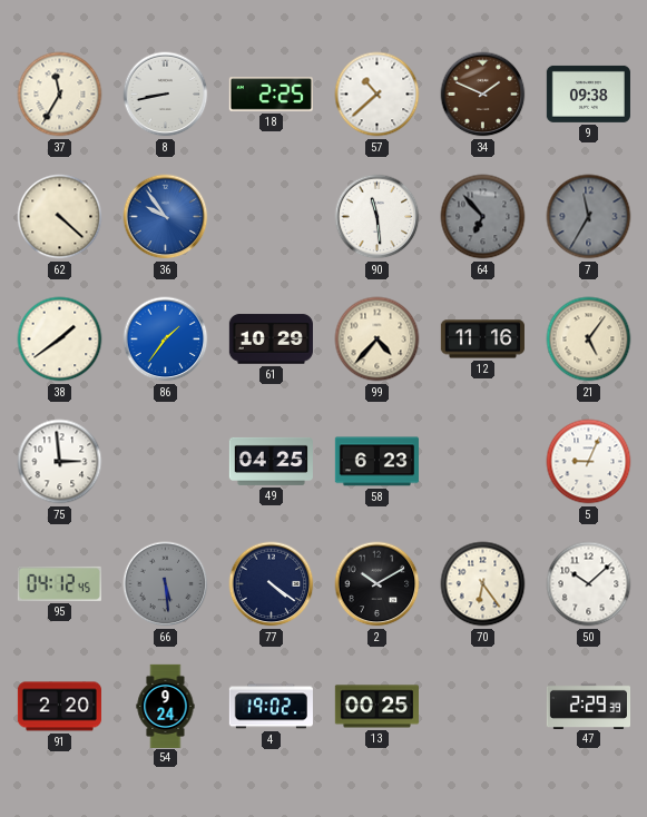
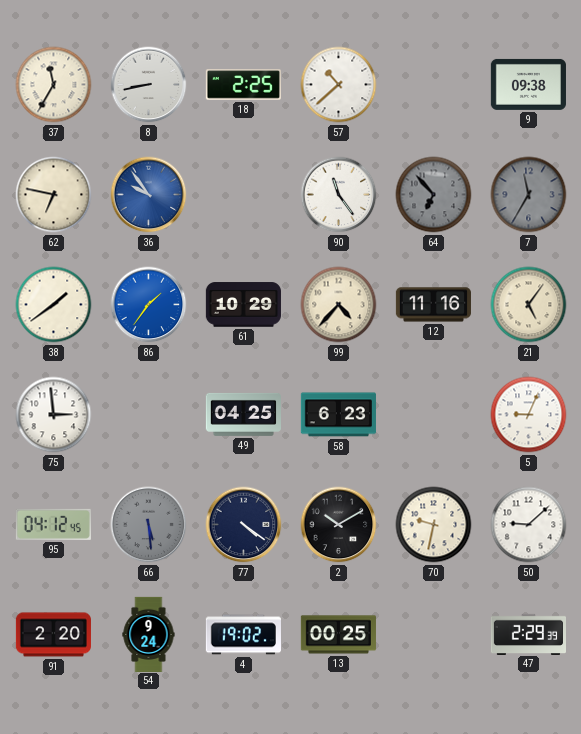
34: 1:49 -> none
62: 4:22 -> 6:47
90: 11:29 -> 11:24
70: 6:24 -> 9:32
50: 10:08 -> 9:08
